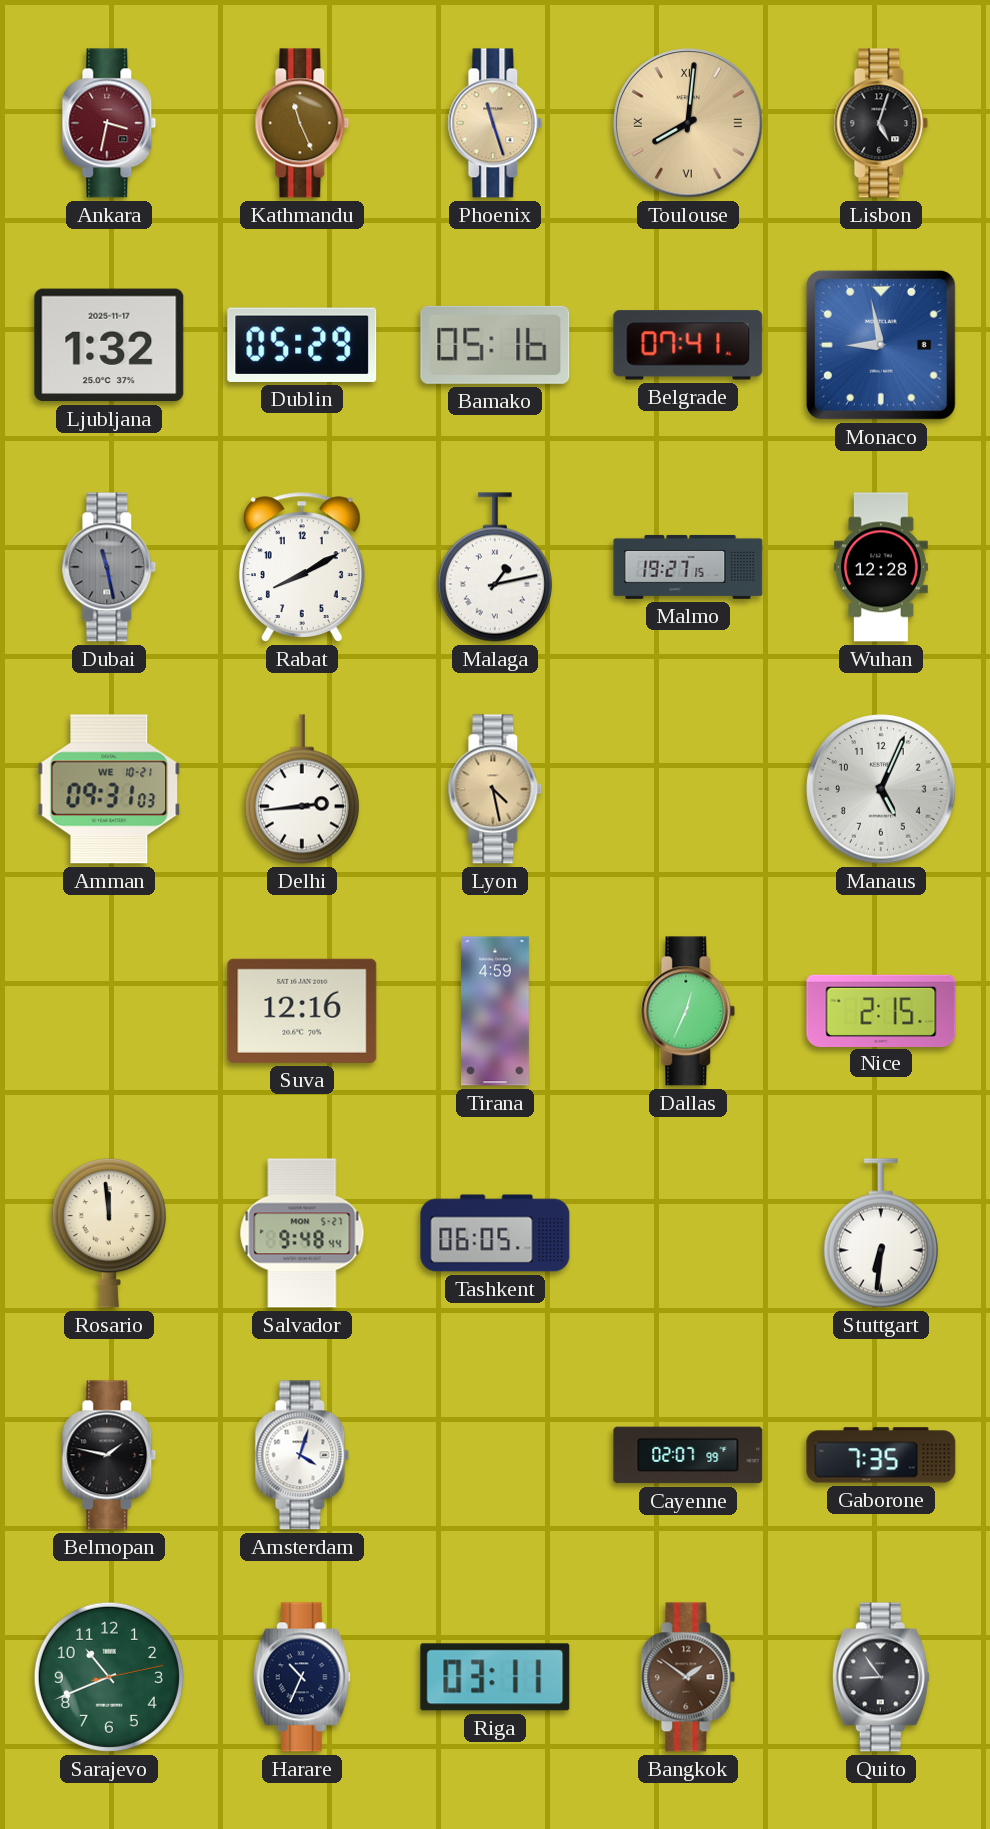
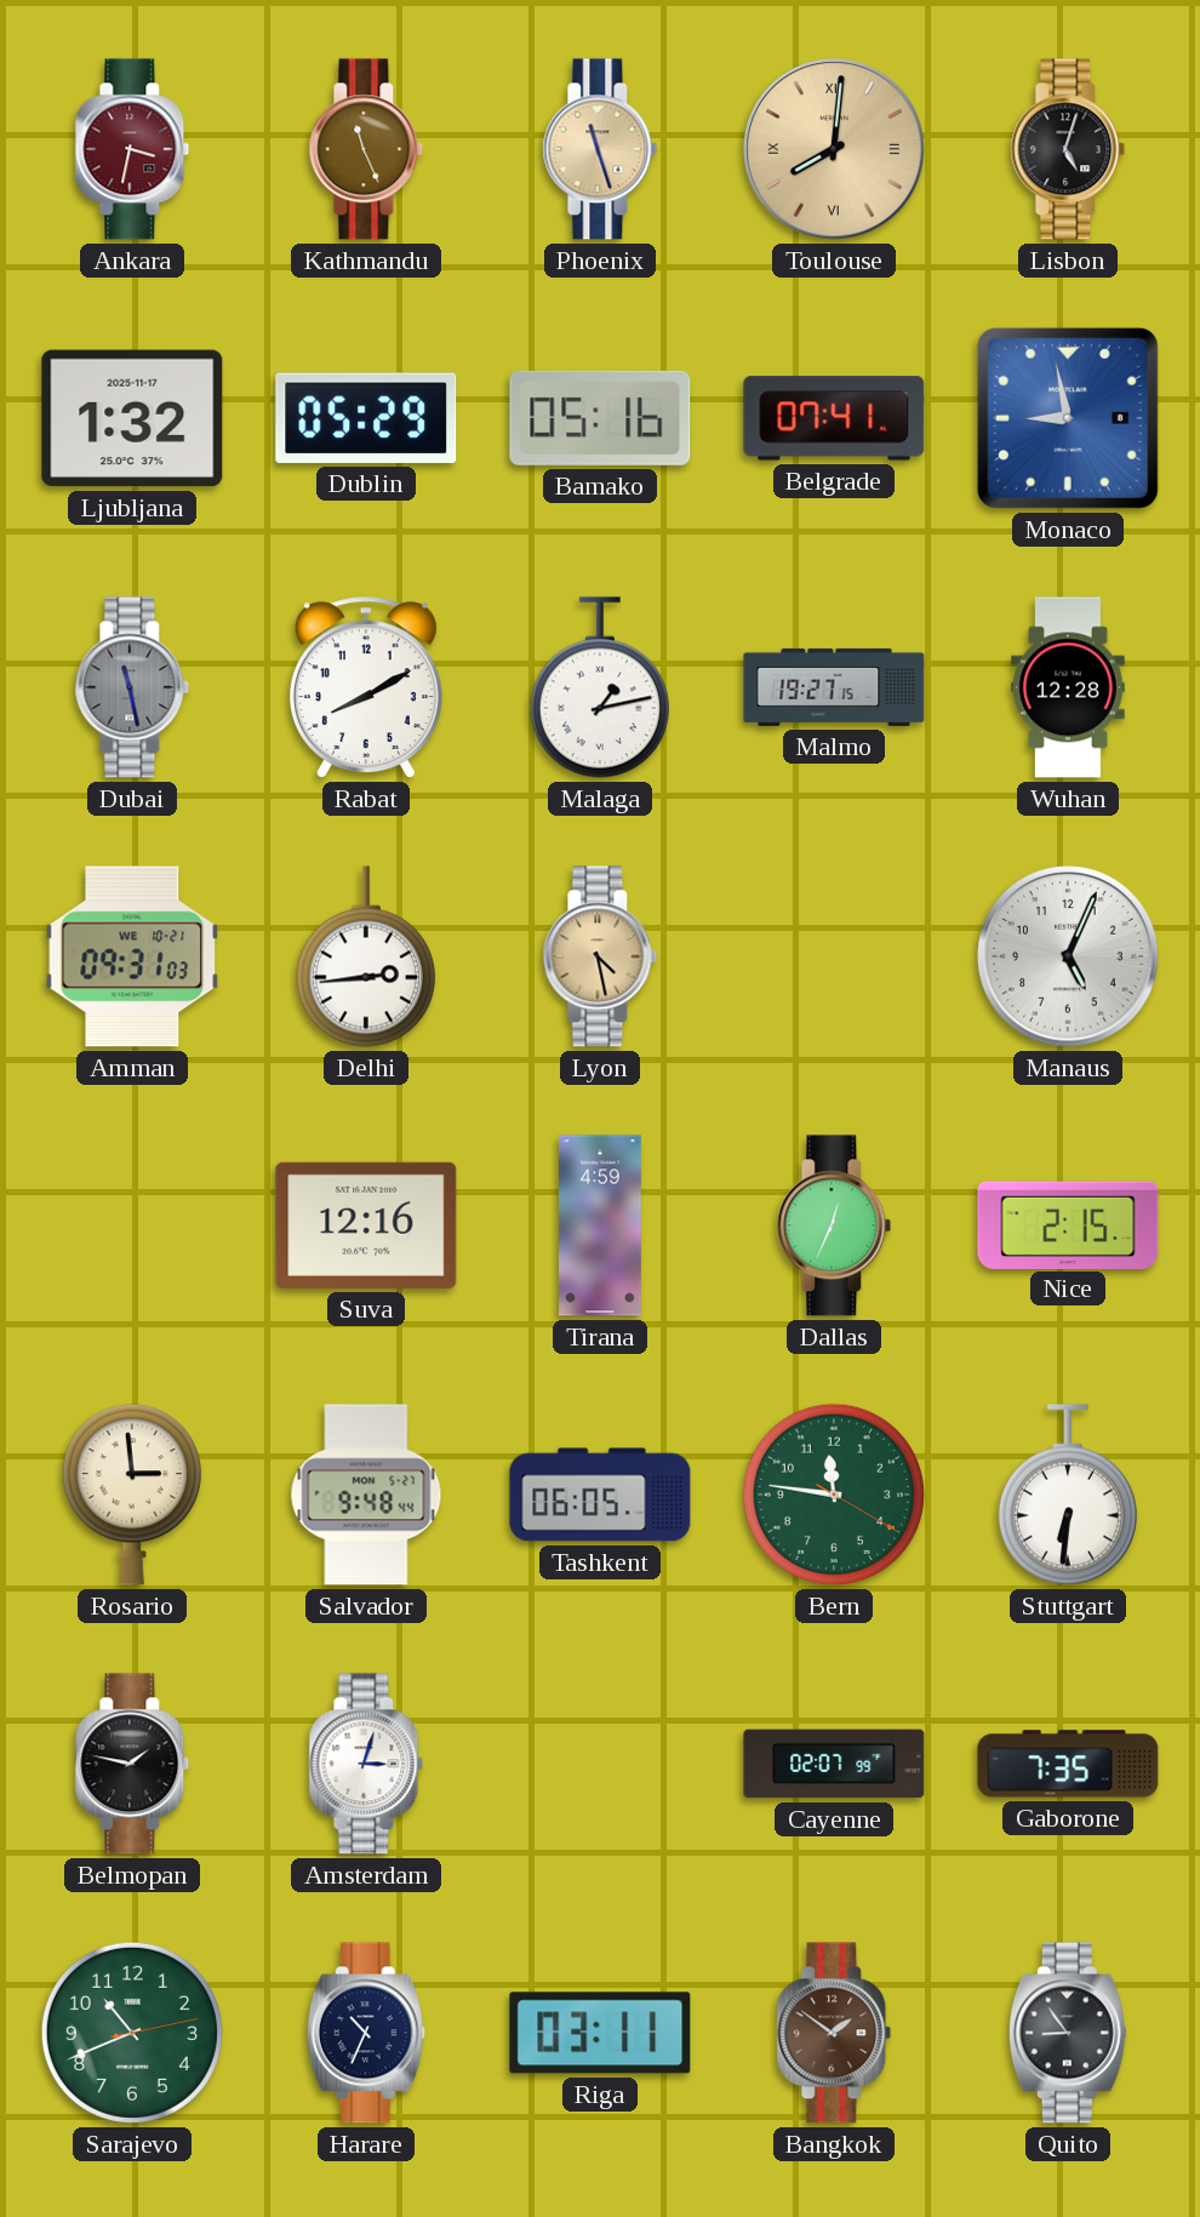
Rosario: 11:59 -> 2:59
Bern: none -> 11:46
Amsterdam: 4:03 -> 3:03
